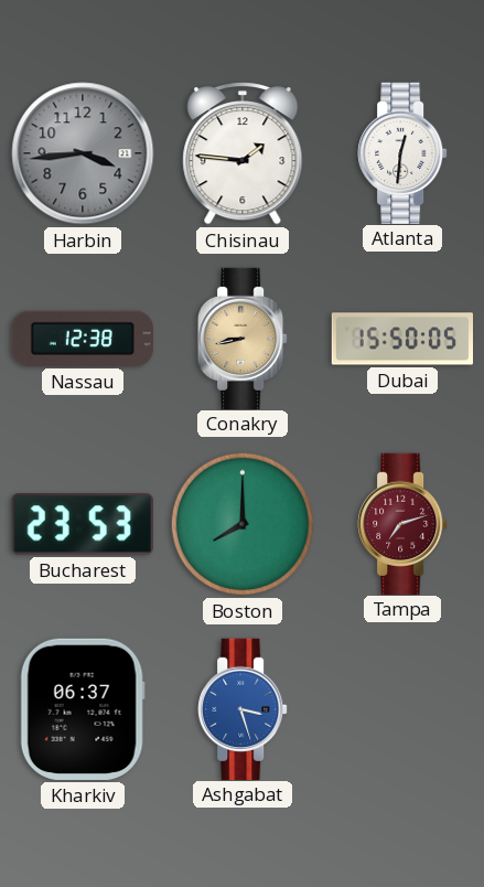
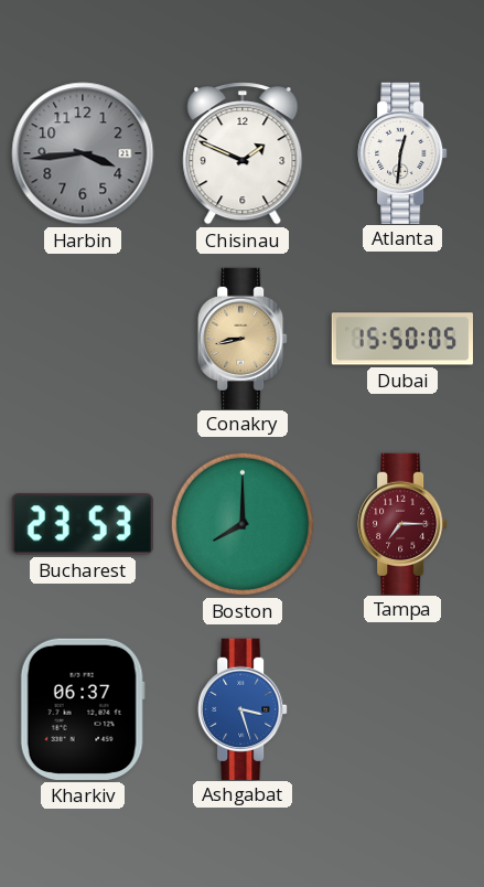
Chisinau: 1:46 -> 1:49
Nassau: 12:38 -> none
Tampa: 7:12 -> 7:15
